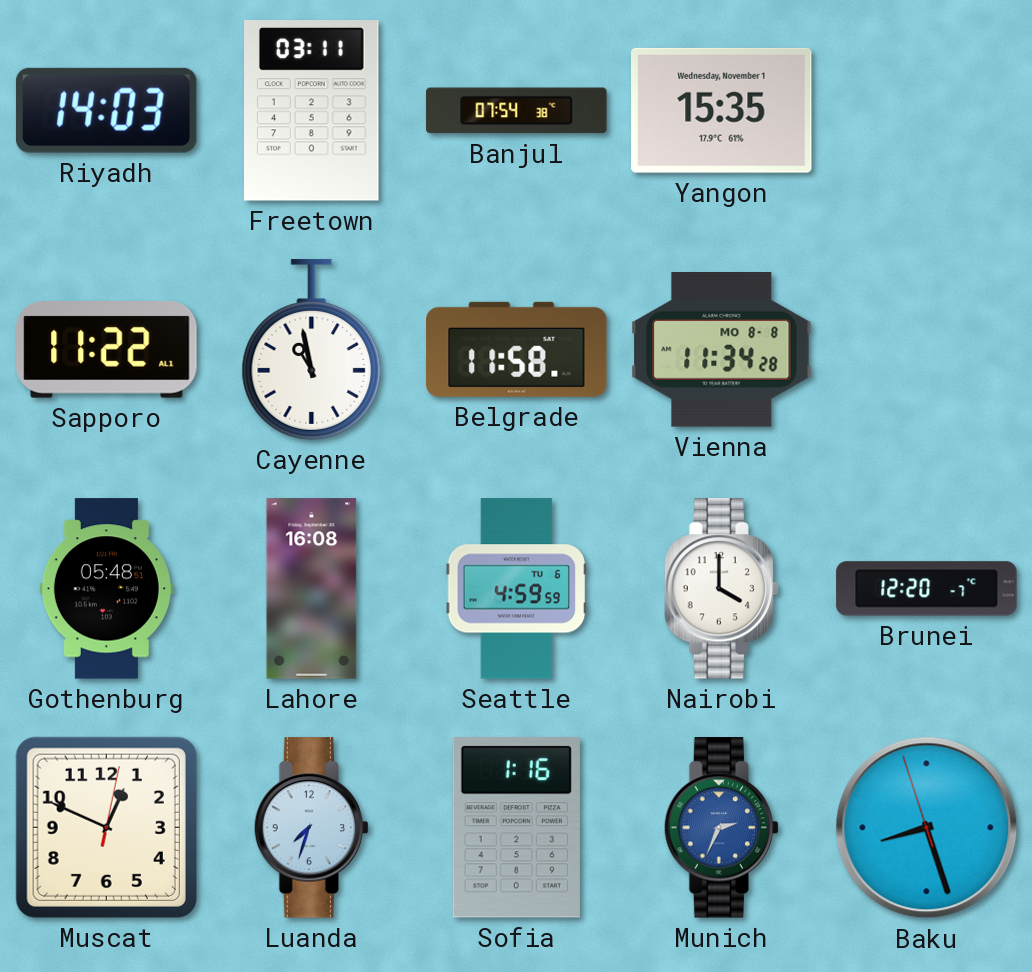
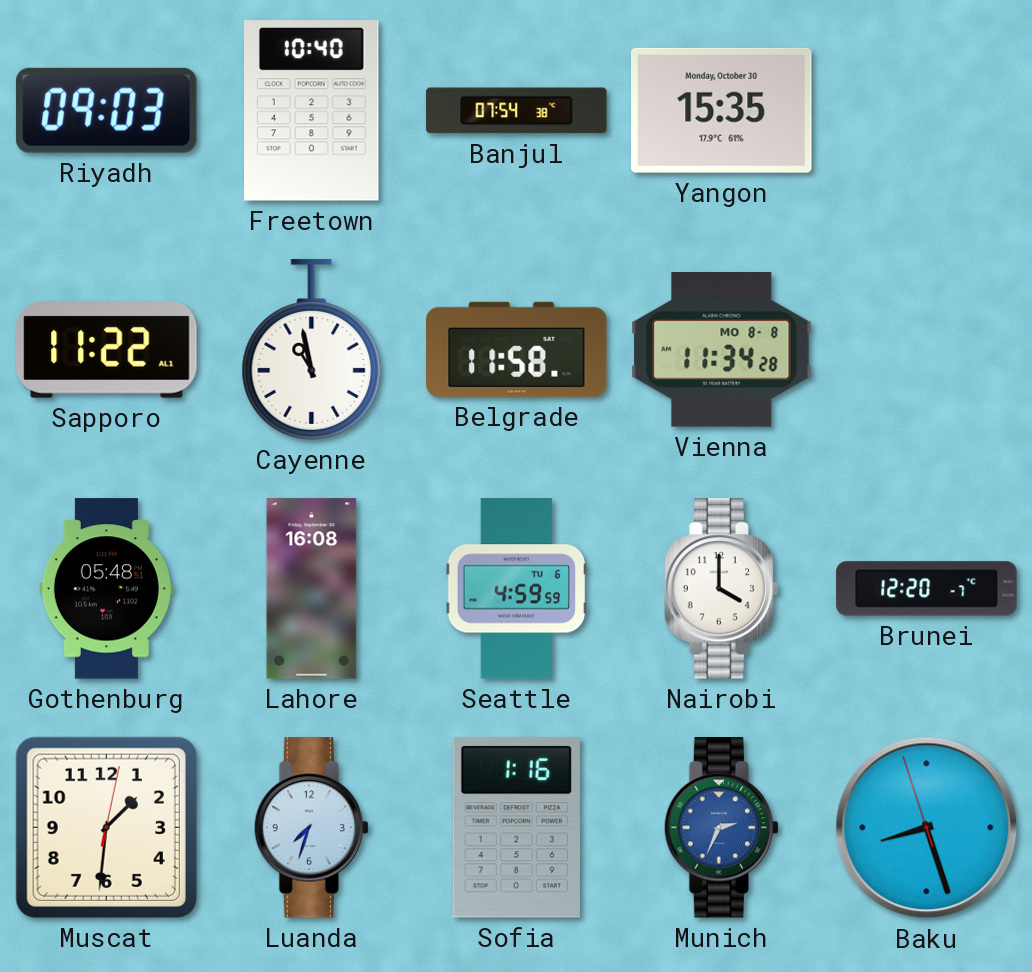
Riyadh: 14:03 -> 09:03
Freetown: 03:11 -> 10:40
Yangon date: Wednesday, November 1 -> Monday, October 30
Muscat: 12:49 -> 1:31
